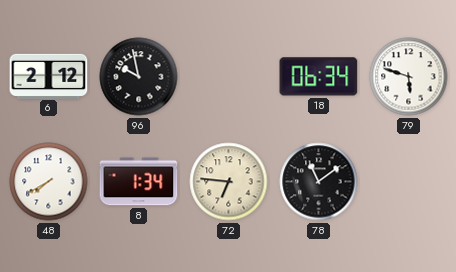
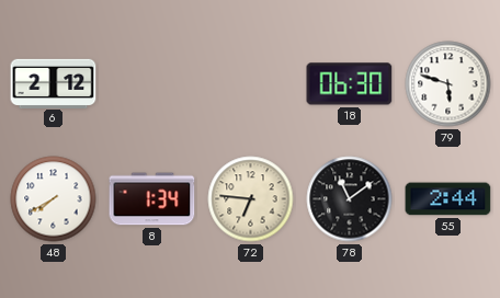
96: 9:58 -> none
18: 06:34 -> 06:30
55: none -> 2:44
